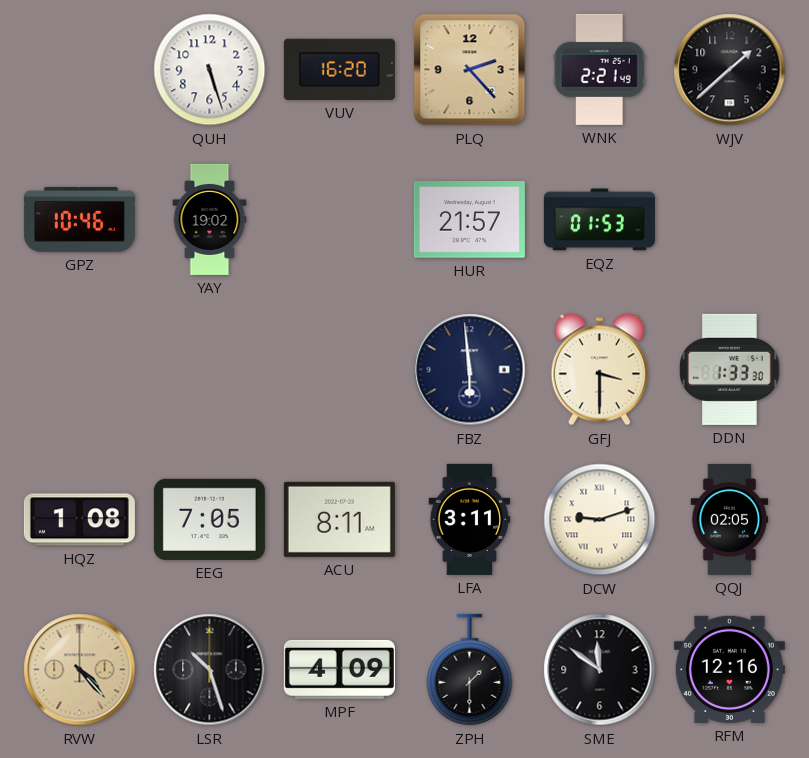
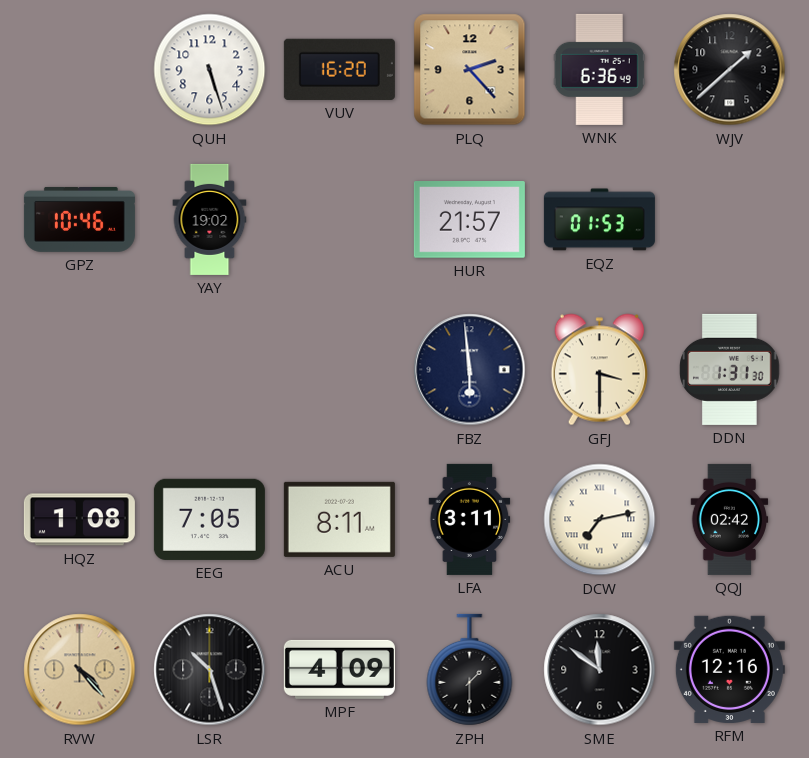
WNK: 2:21 -> 6:36
DDN: 1:33 -> 1:31
DCW: 9:12 -> 7:13
QQJ: 02:05 -> 02:42
